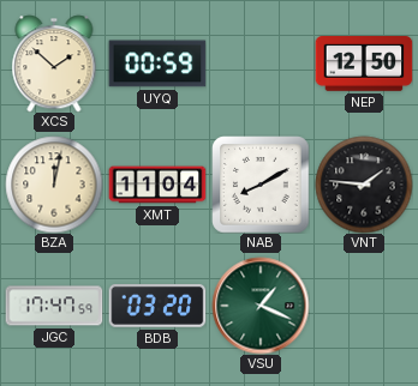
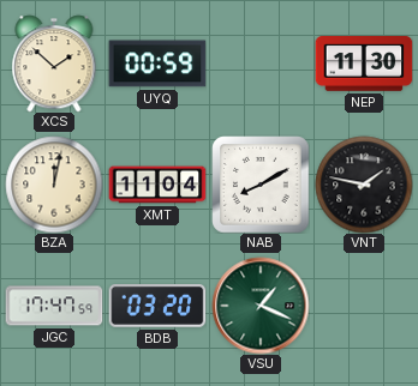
NEP: 12:50 -> 11:30
VNT: 1:46 -> 1:47
